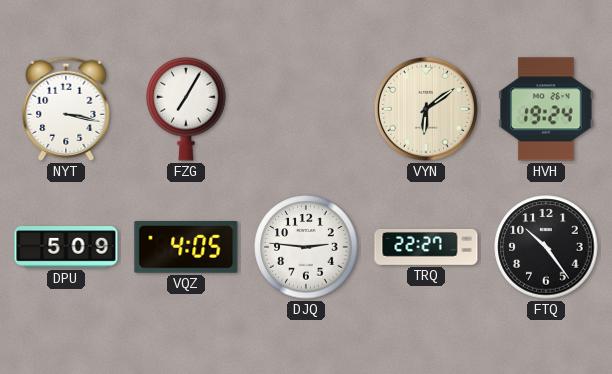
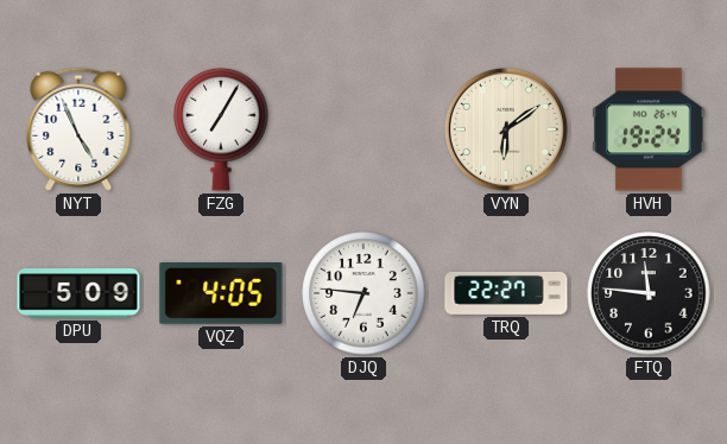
NYT: 3:17 -> 4:56
DJQ: 2:46 -> 6:46
FTQ: 10:24 -> 11:46
